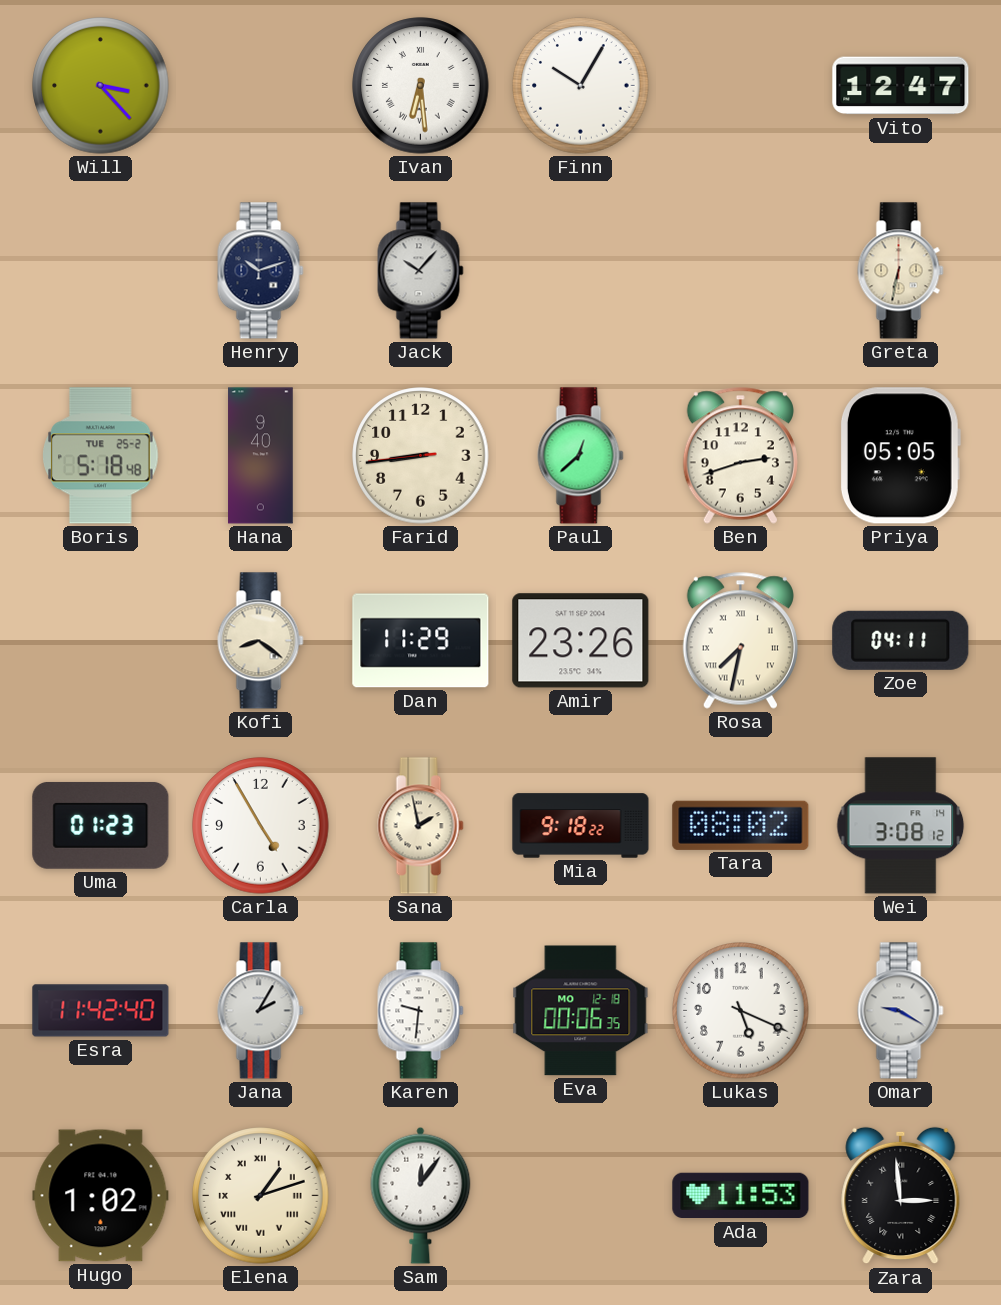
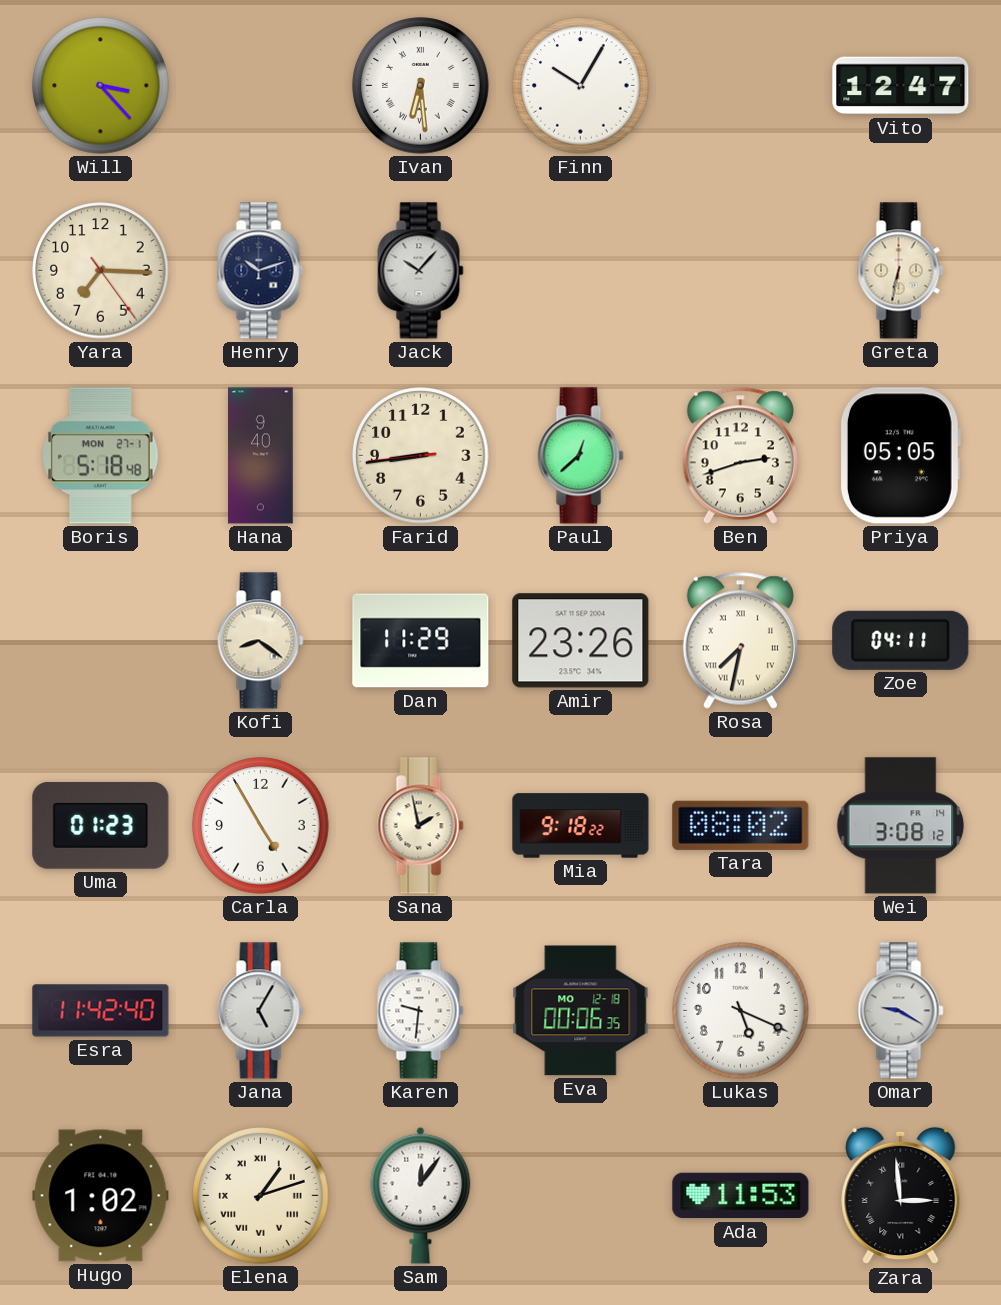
Yara: none -> 7:15
Boris date: TUE 25-2 -> MON 27-1
Jana: 2:05 -> 5:05
